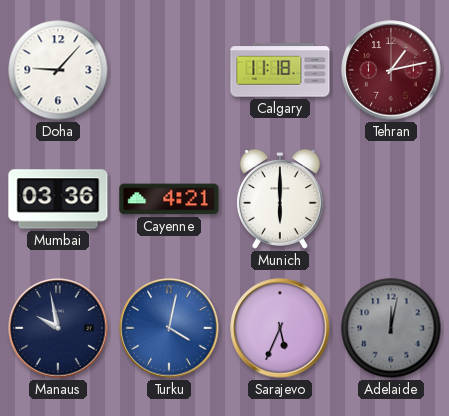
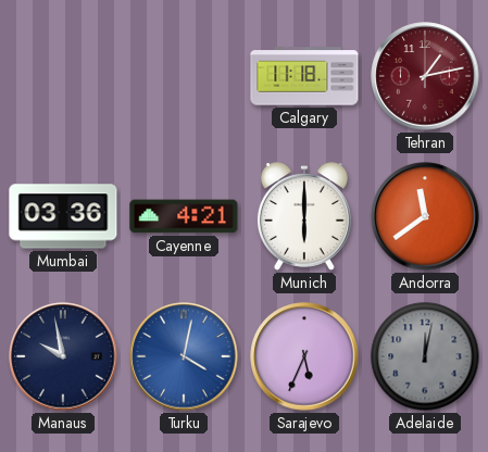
Doha: 9:07 -> none
Andorra: none -> 11:39
